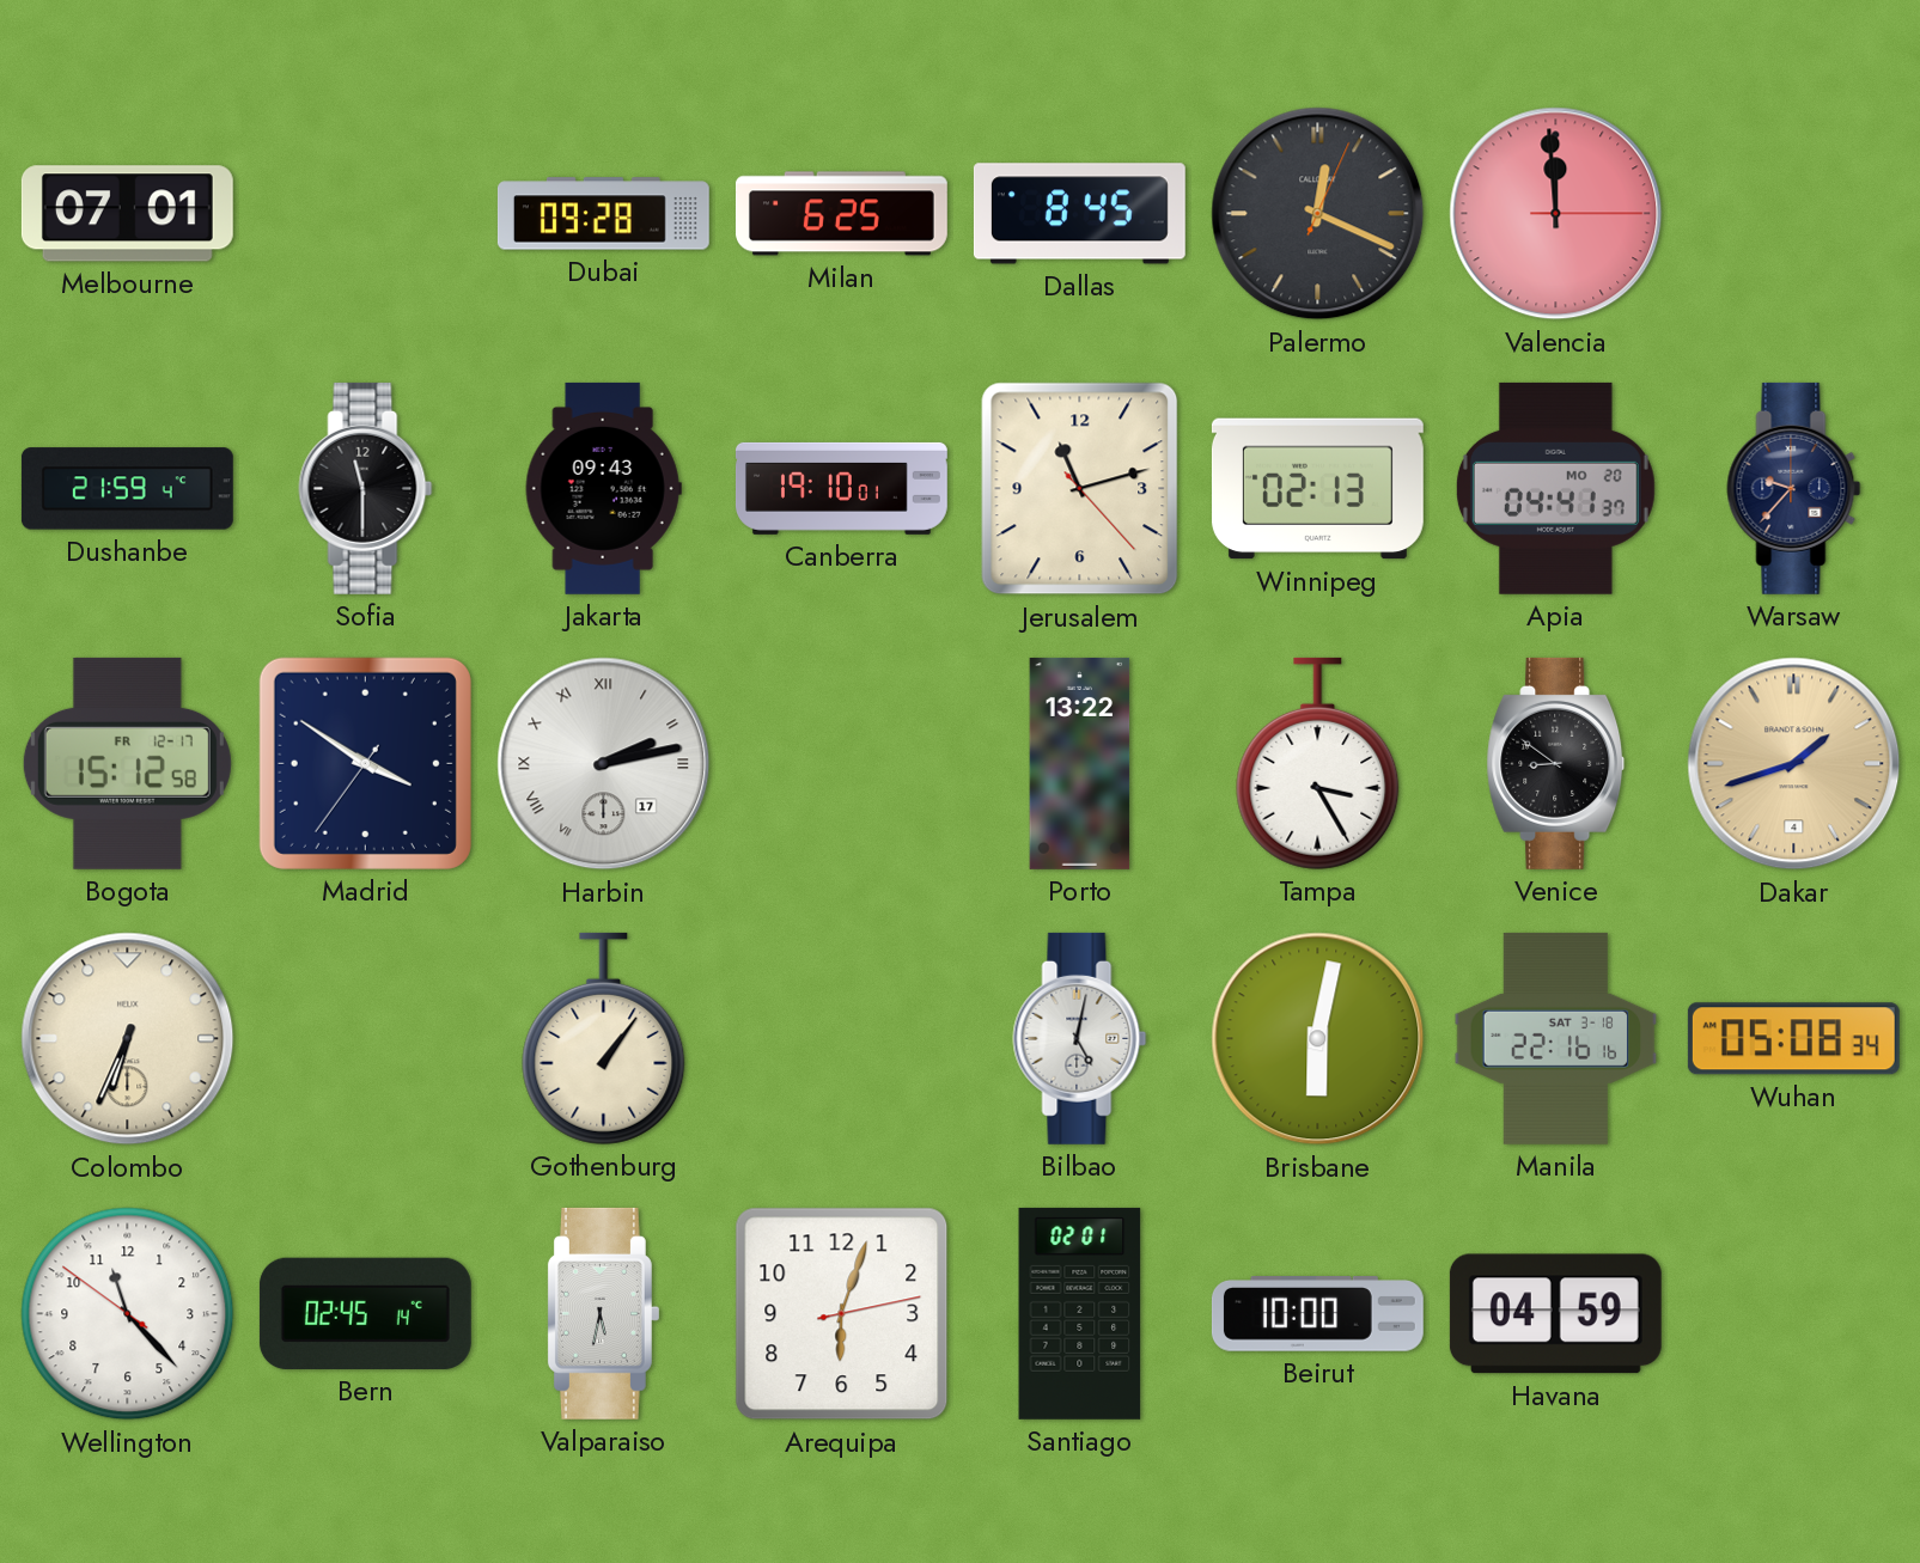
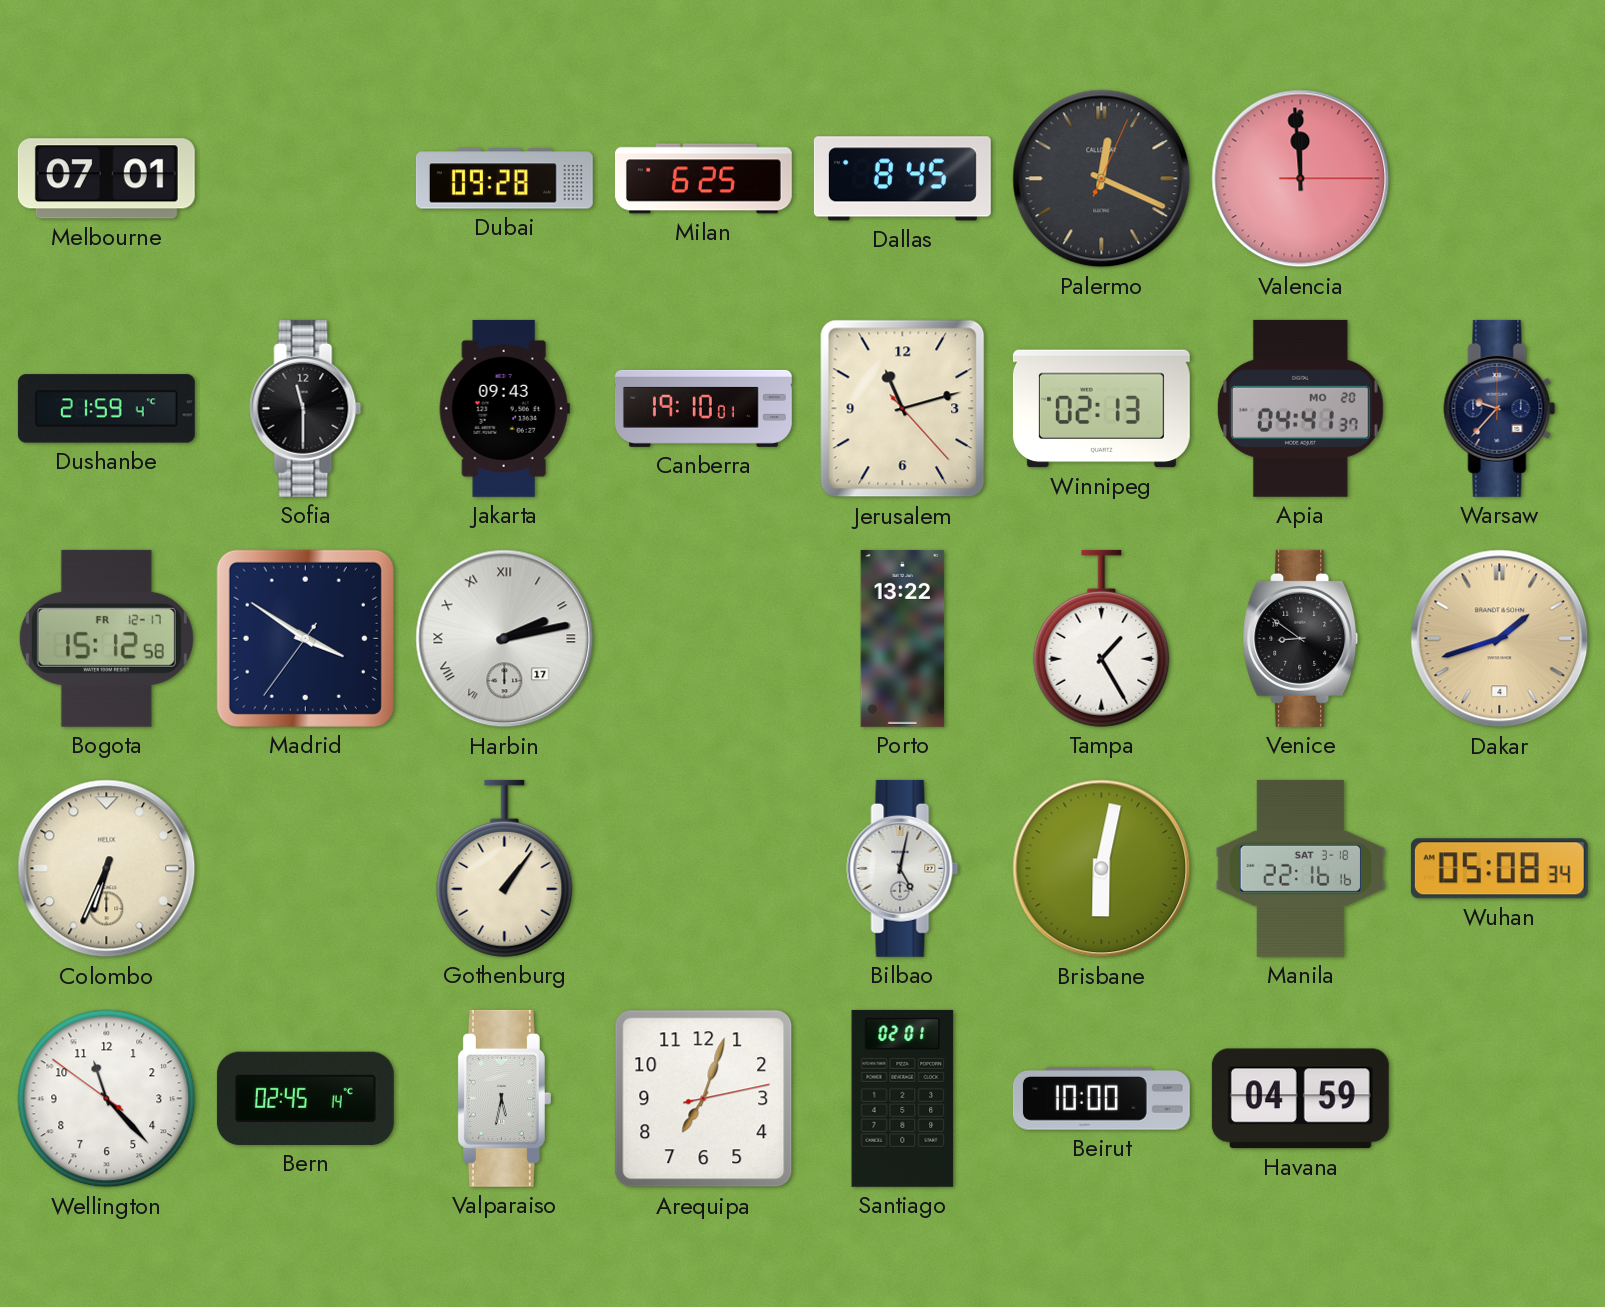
Tampa: 3:25 -> 1:25
Arequipa: 6:03 -> 7:03
